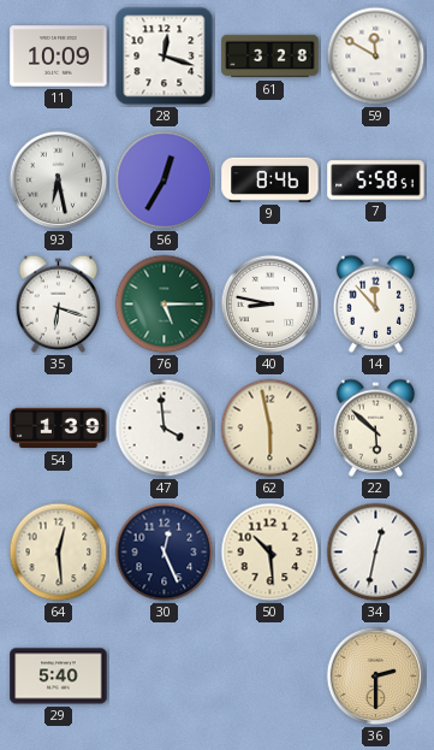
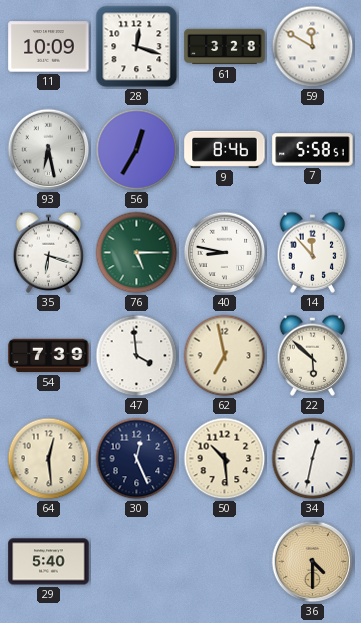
54: 1:39 -> 7:39
62: 5:58 -> 6:58
36: 2:30 -> 4:30
